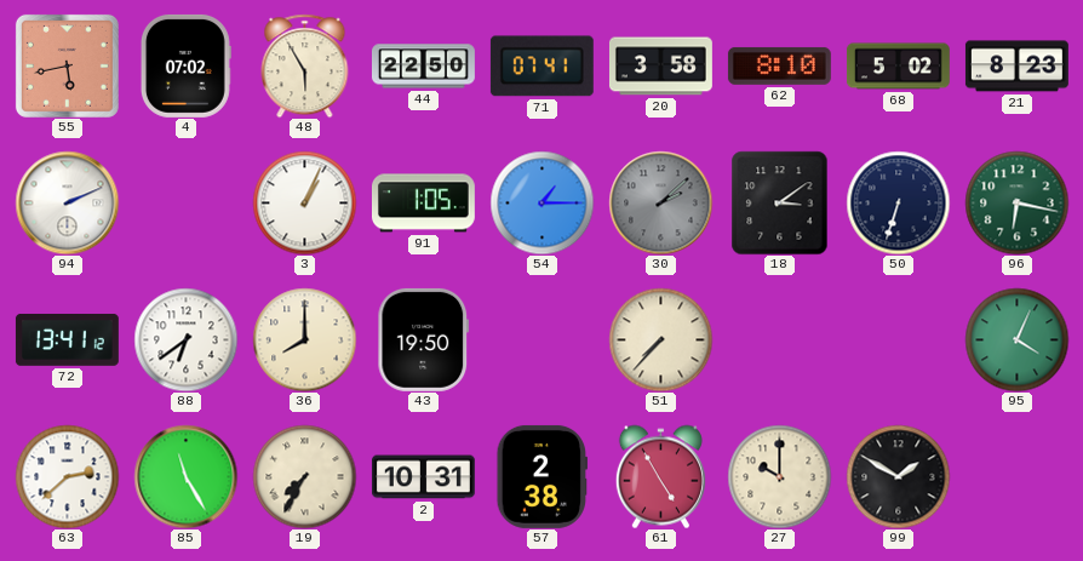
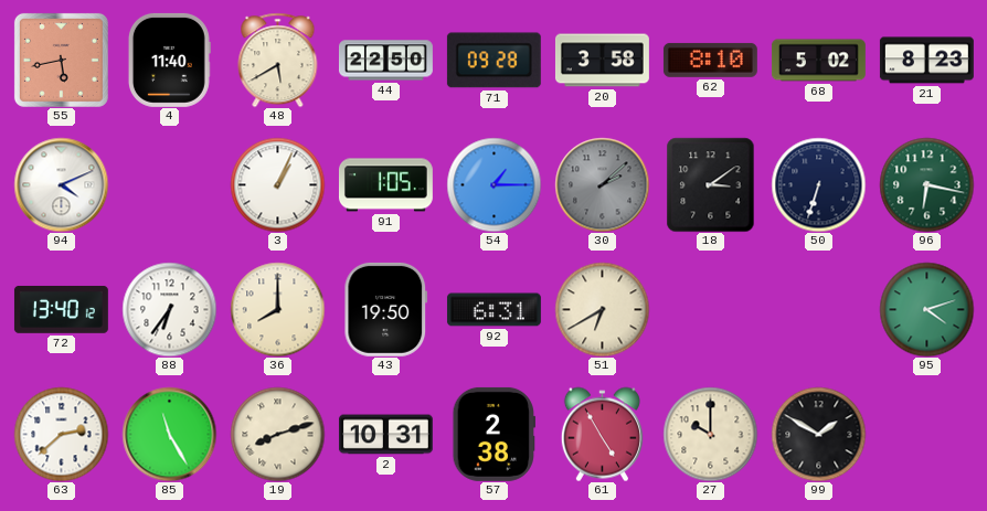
4: 07:02 -> 11:40
48: 5:55 -> 5:40
71: 07:41 -> 09:28
94: 2:11 -> 4:11
72: 13:41 -> 13:40
88: 6:39 -> 6:36
92: none -> 6:31
51: 7:37 -> 6:40
95: 4:04 -> 4:12
19: 7:35 -> 8:12
